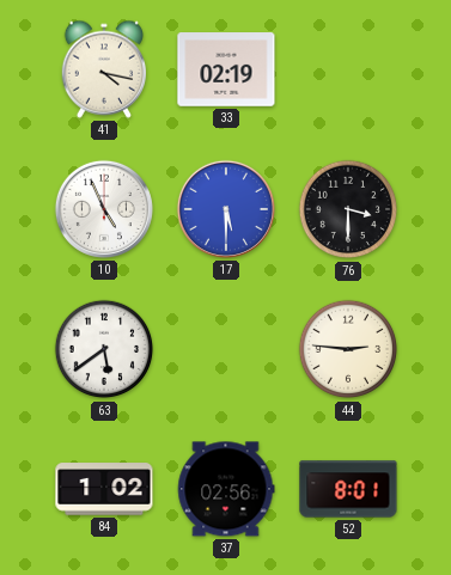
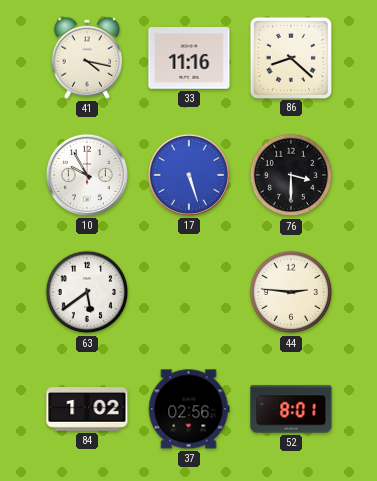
33: 02:19 -> 11:16
86: none -> 8:22
10: 4:56 -> 9:55
17: 5:30 -> 5:27
